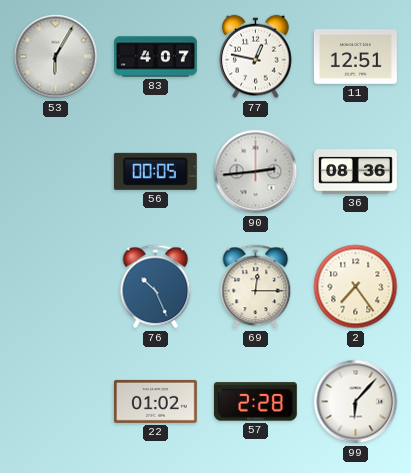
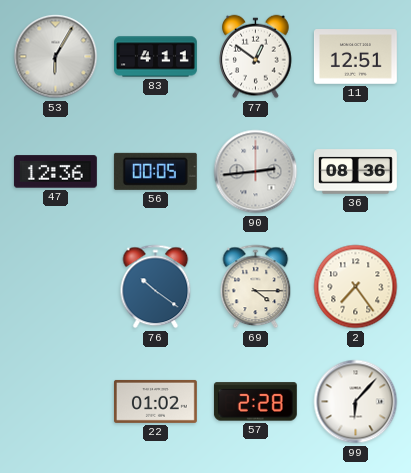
83: 4:07 -> 4:11
77: 12:47 -> 12:51
47: none -> 12:36
76: 10:26 -> 10:21
69: 12:15 -> 4:15
